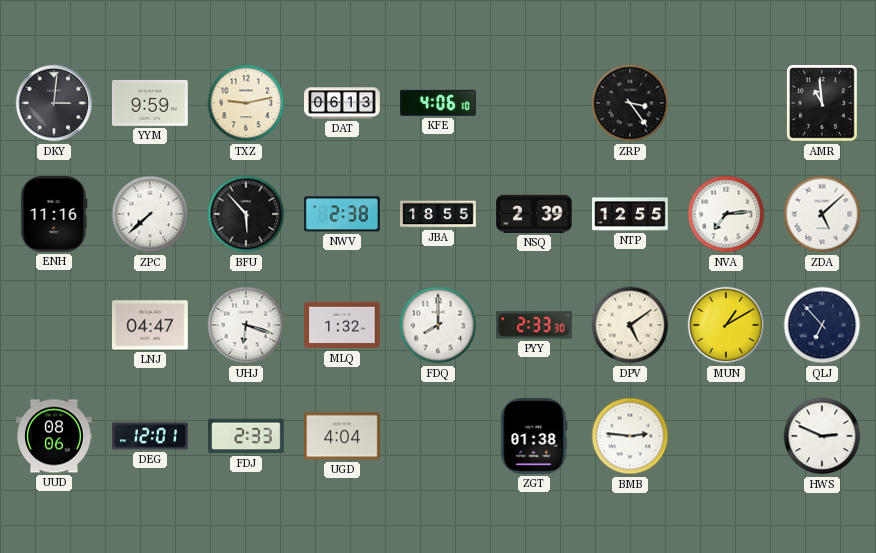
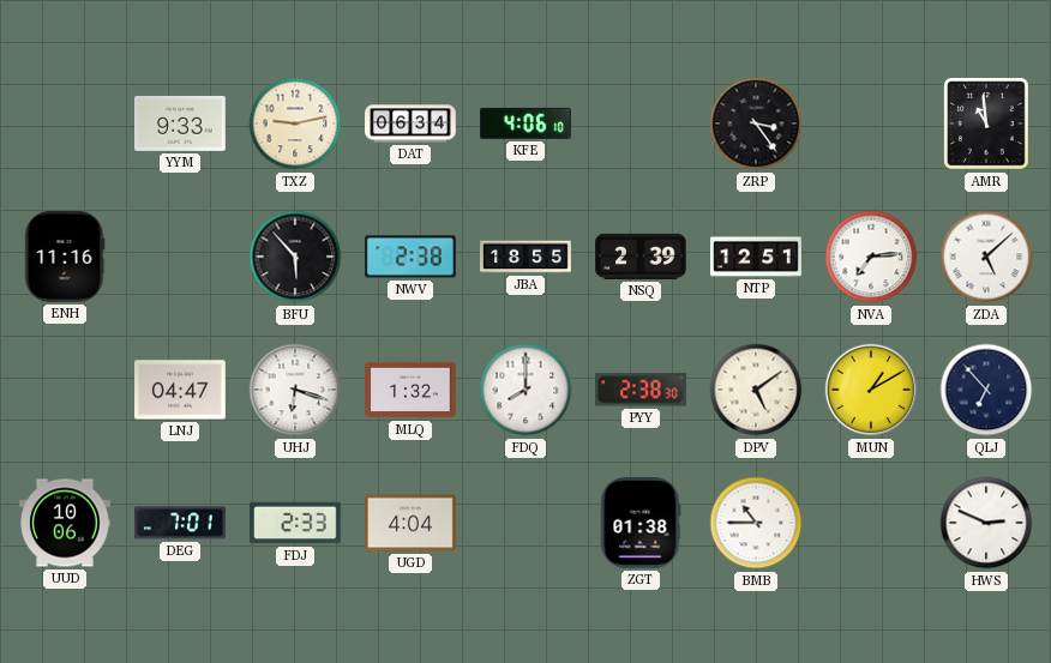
DKY: 3:01 -> none
YYM: 9:59 -> 9:33
DAT: 06:13 -> 06:34
ZPC: 7:38 -> none
NTP: 12:55 -> 12:51
PYY: 2:33 -> 2:38
UUD: 08:06 -> 10:06
DEG: 12:01 -> 7:01
BMB: 2:46 -> 10:45
